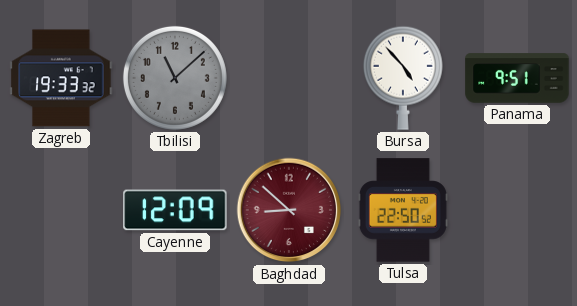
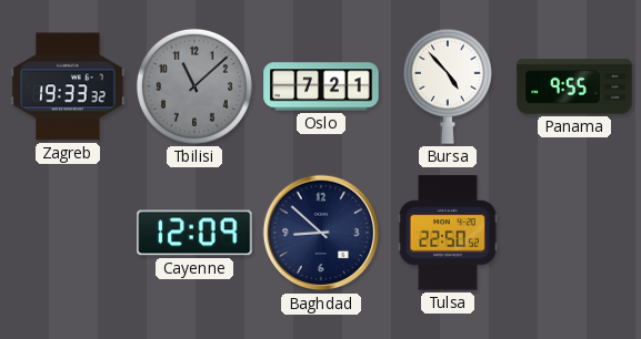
Oslo: none -> 7:21
Panama: 9:51 -> 9:55
Baghdad dial: burgundy -> navy
